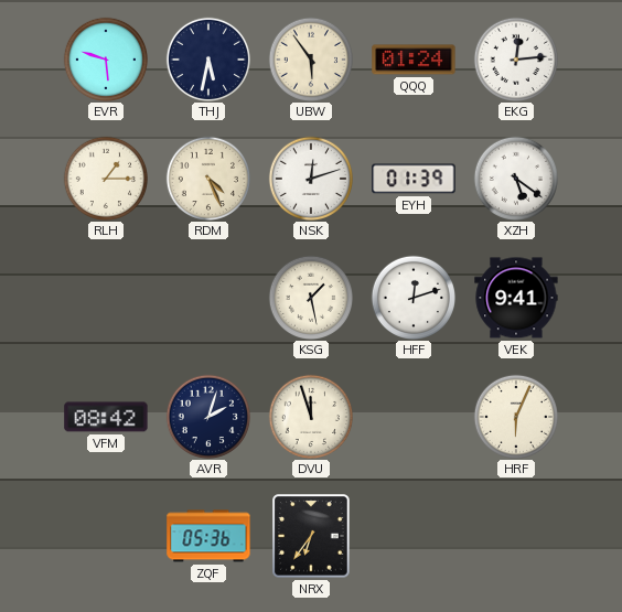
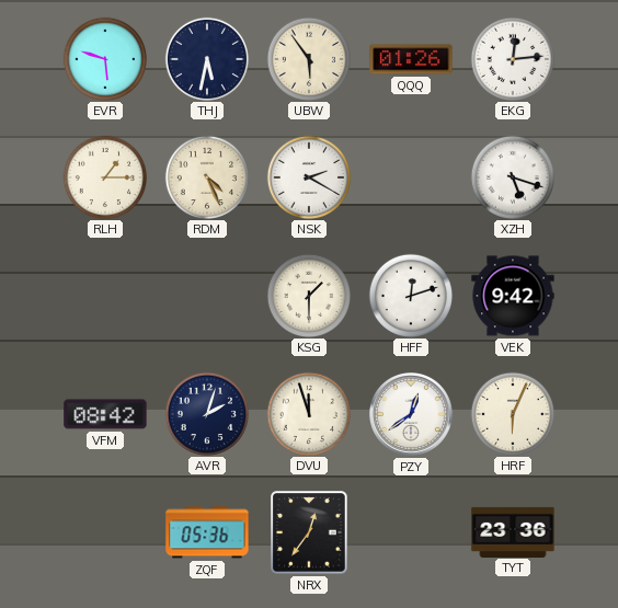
QQQ: 01:24 -> 01:26
NSK: 12:12 -> 2:20
EYH: 01:39 -> none
XZH: 5:21 -> 5:18
KSG: 1:28 -> 1:30
VEK: 9:41 -> 9:42
PZY: none -> 12:39
NRX: 6:36 -> 12:36
TYT: none -> 23:36
